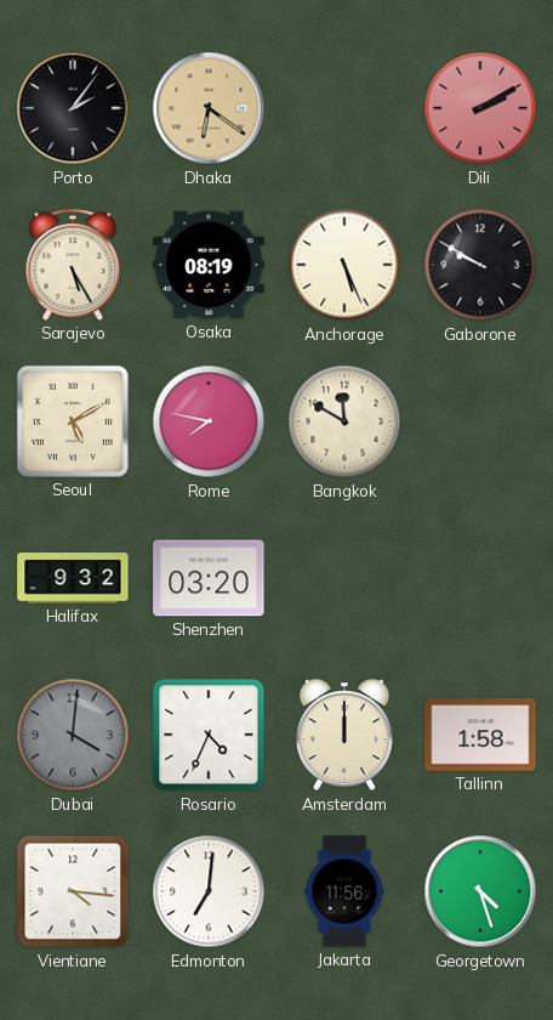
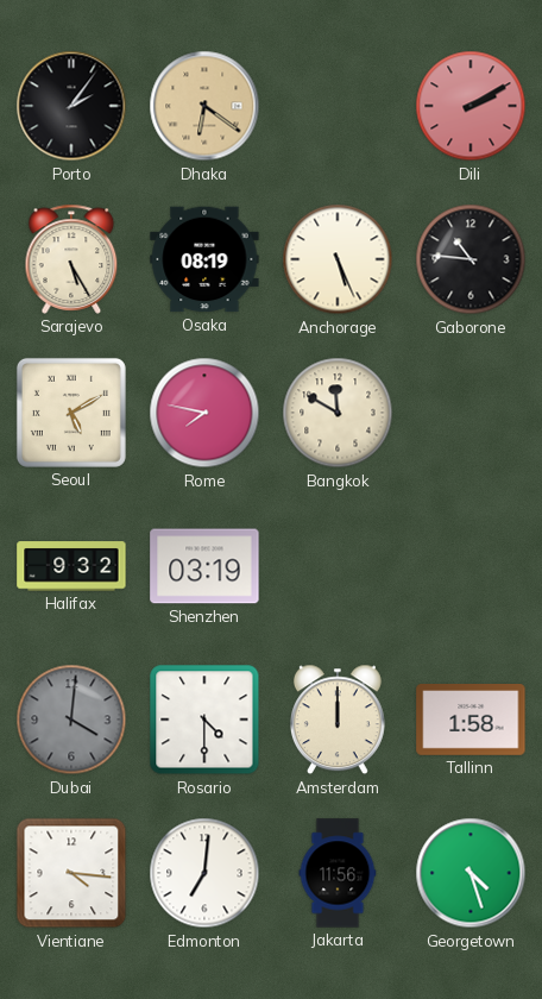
Gaborone: 9:50 -> 10:46
Shenzhen: 03:20 -> 03:19
Rosario: 4:34 -> 4:30
